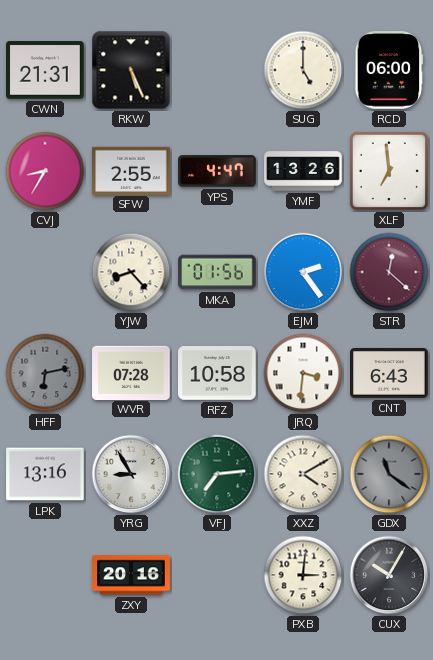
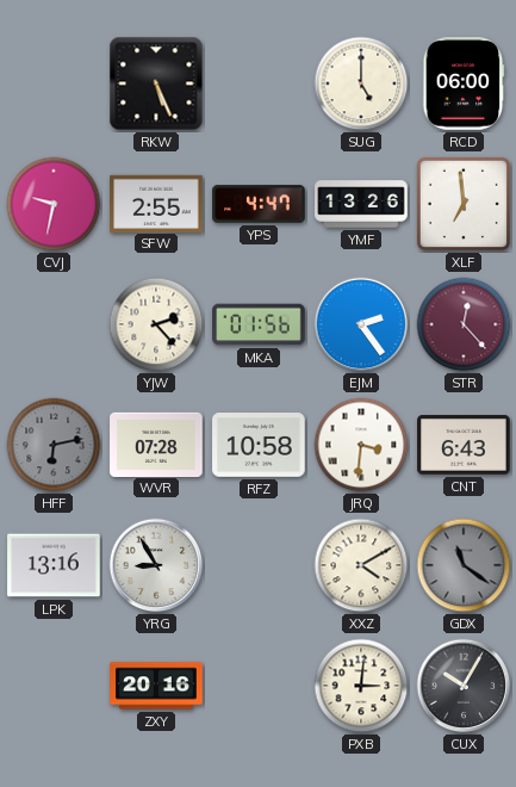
CWN: 21:31 -> none
CVJ: 8:35 -> 9:32
YJW: 8:23 -> 2:23
STR: 12:22 -> 12:23
VFJ: 7:14 -> none
